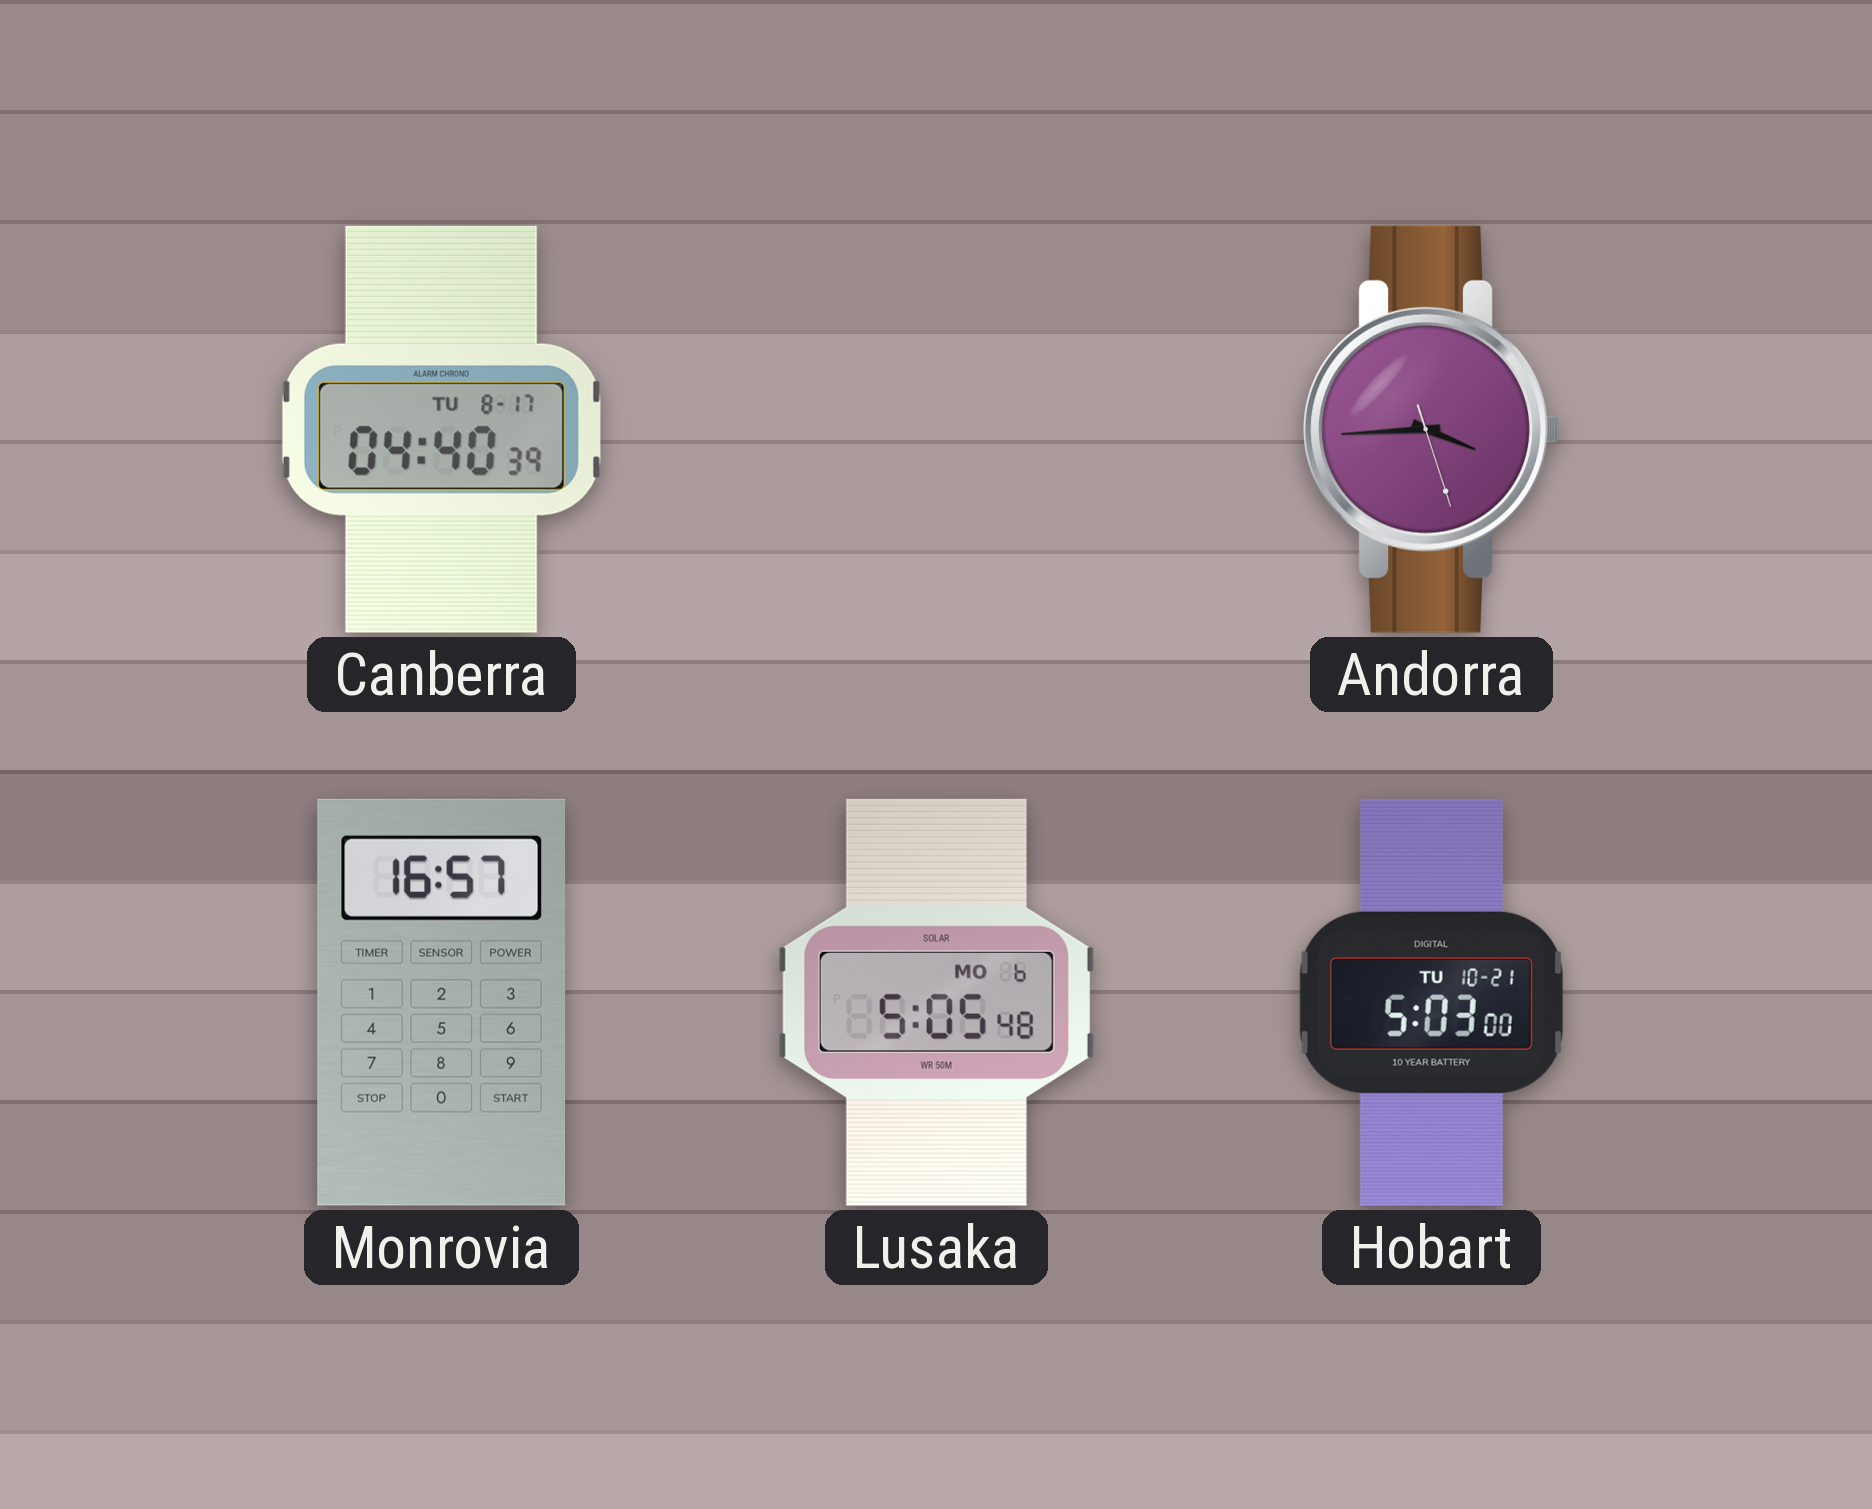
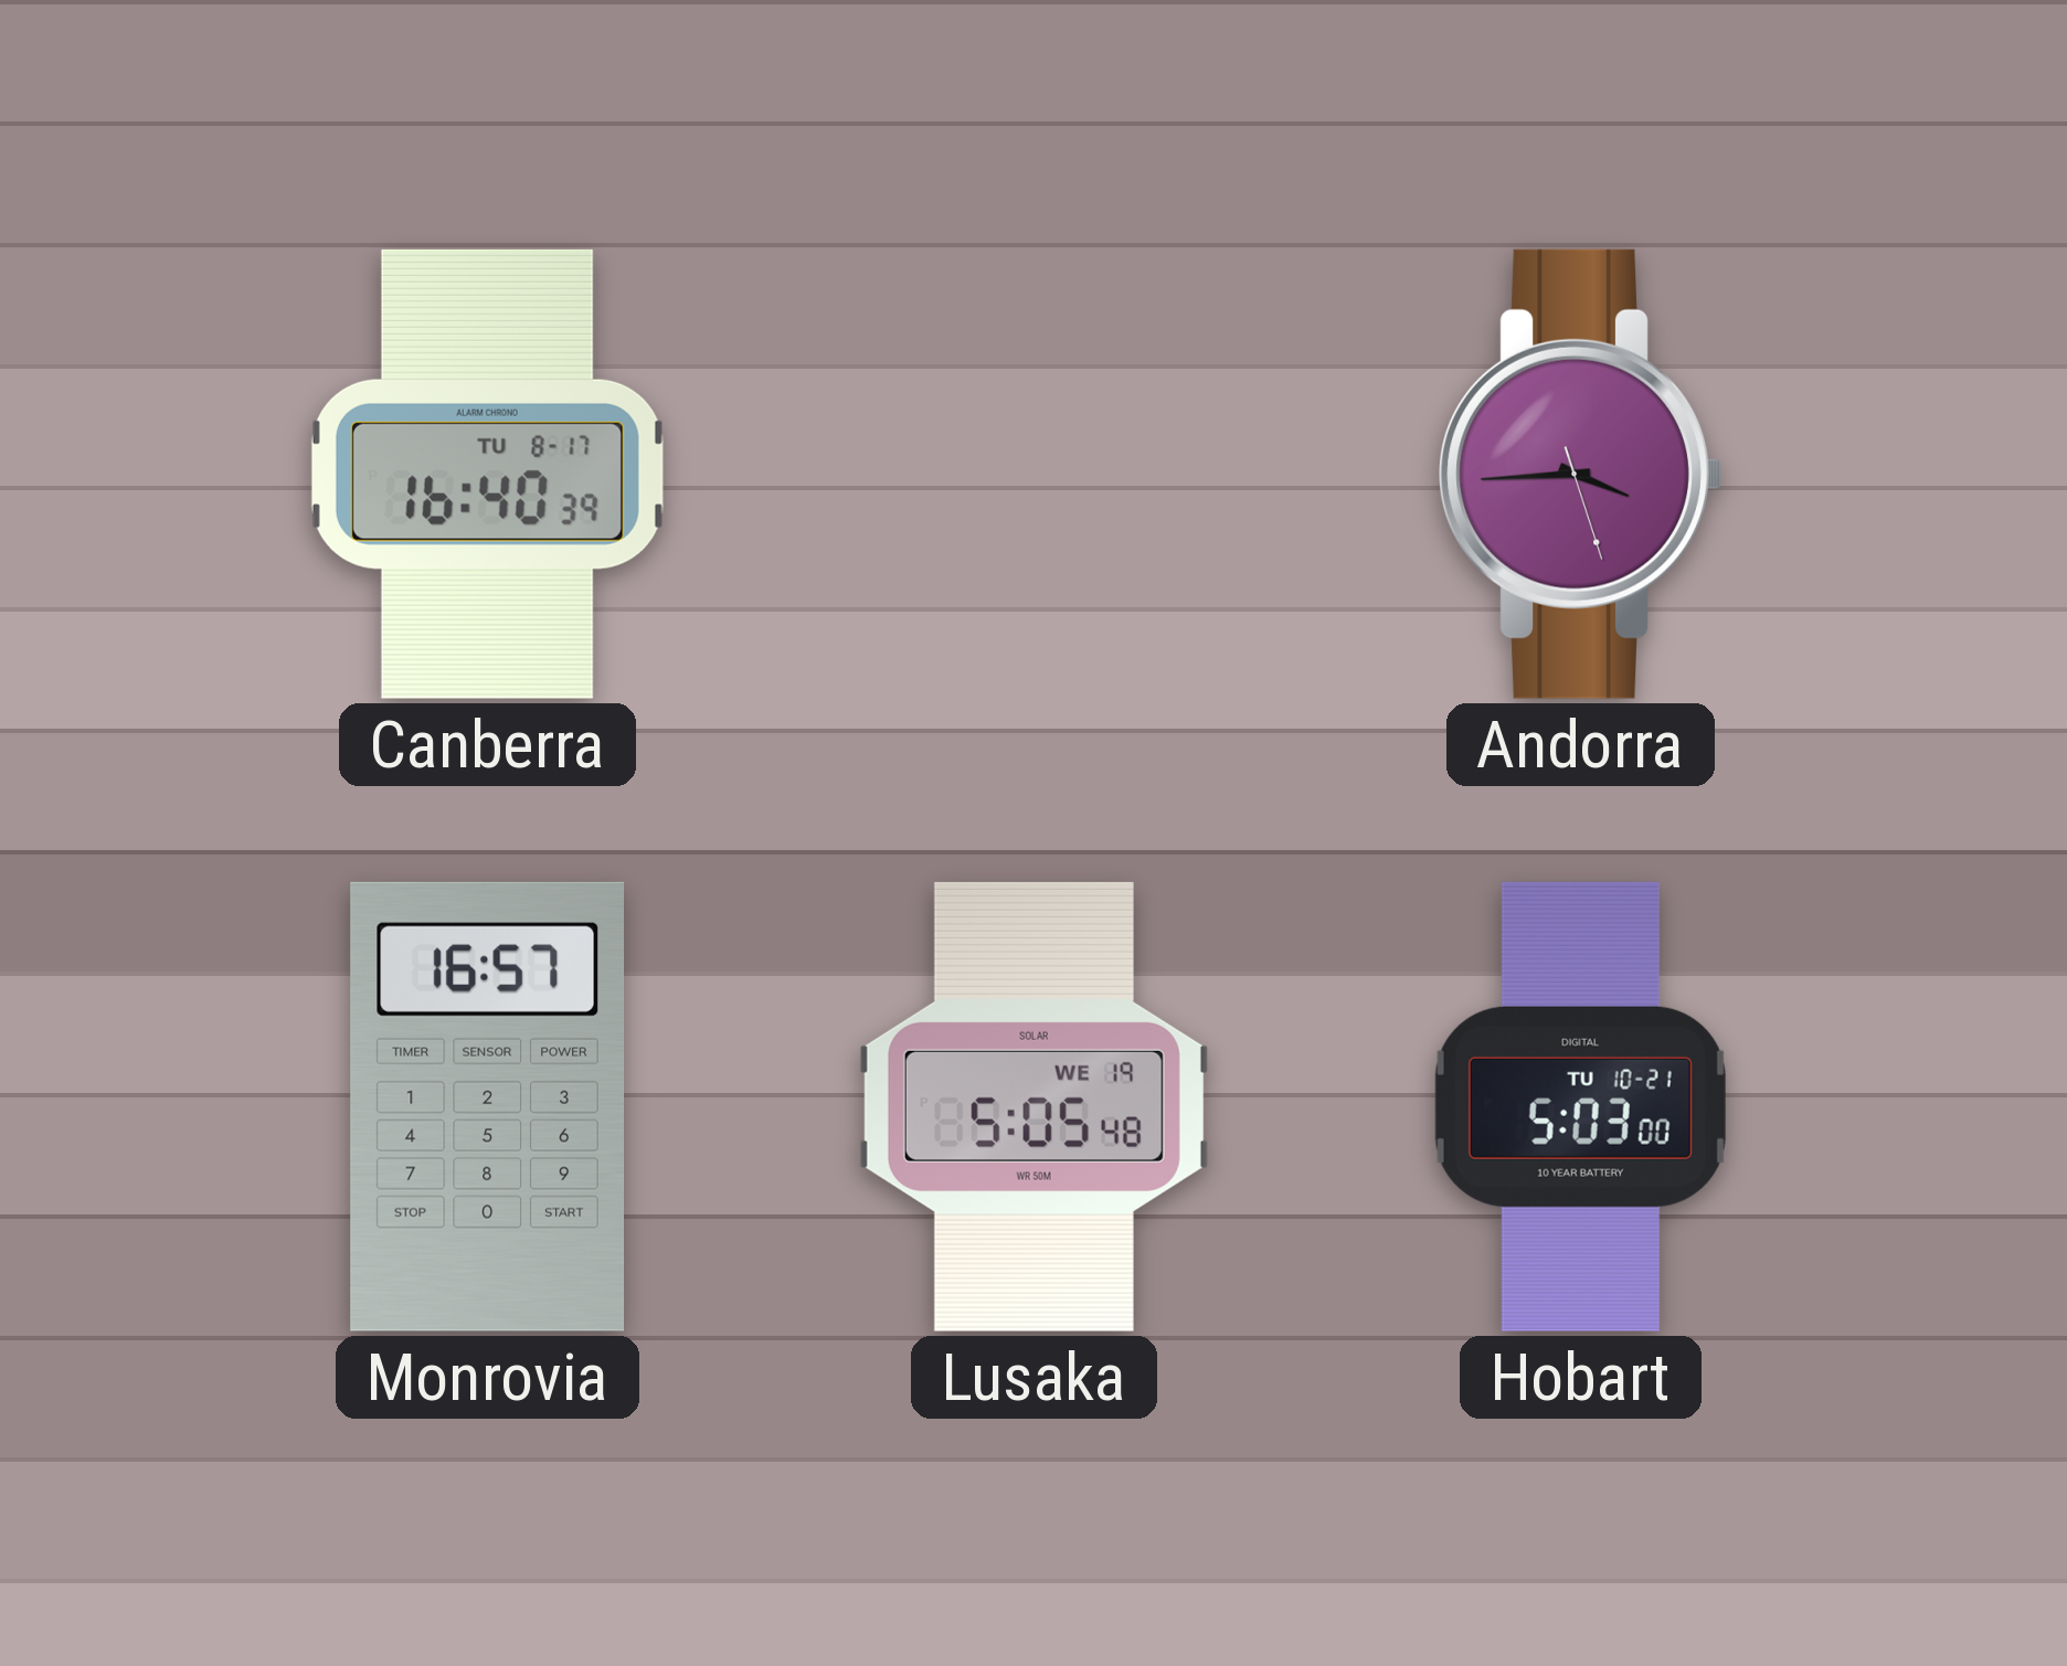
Canberra: 04:40 -> 16:40
Lusaka date: MO 6 -> WE 19
